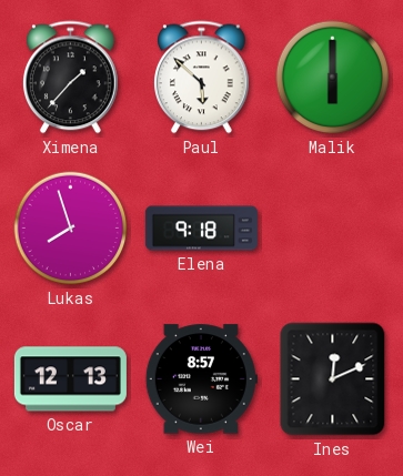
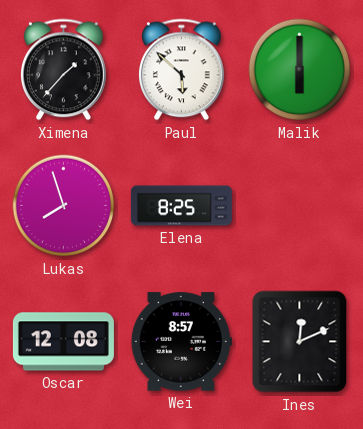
Elena: 9:18 -> 8:25
Oscar: 12:13 -> 12:08
